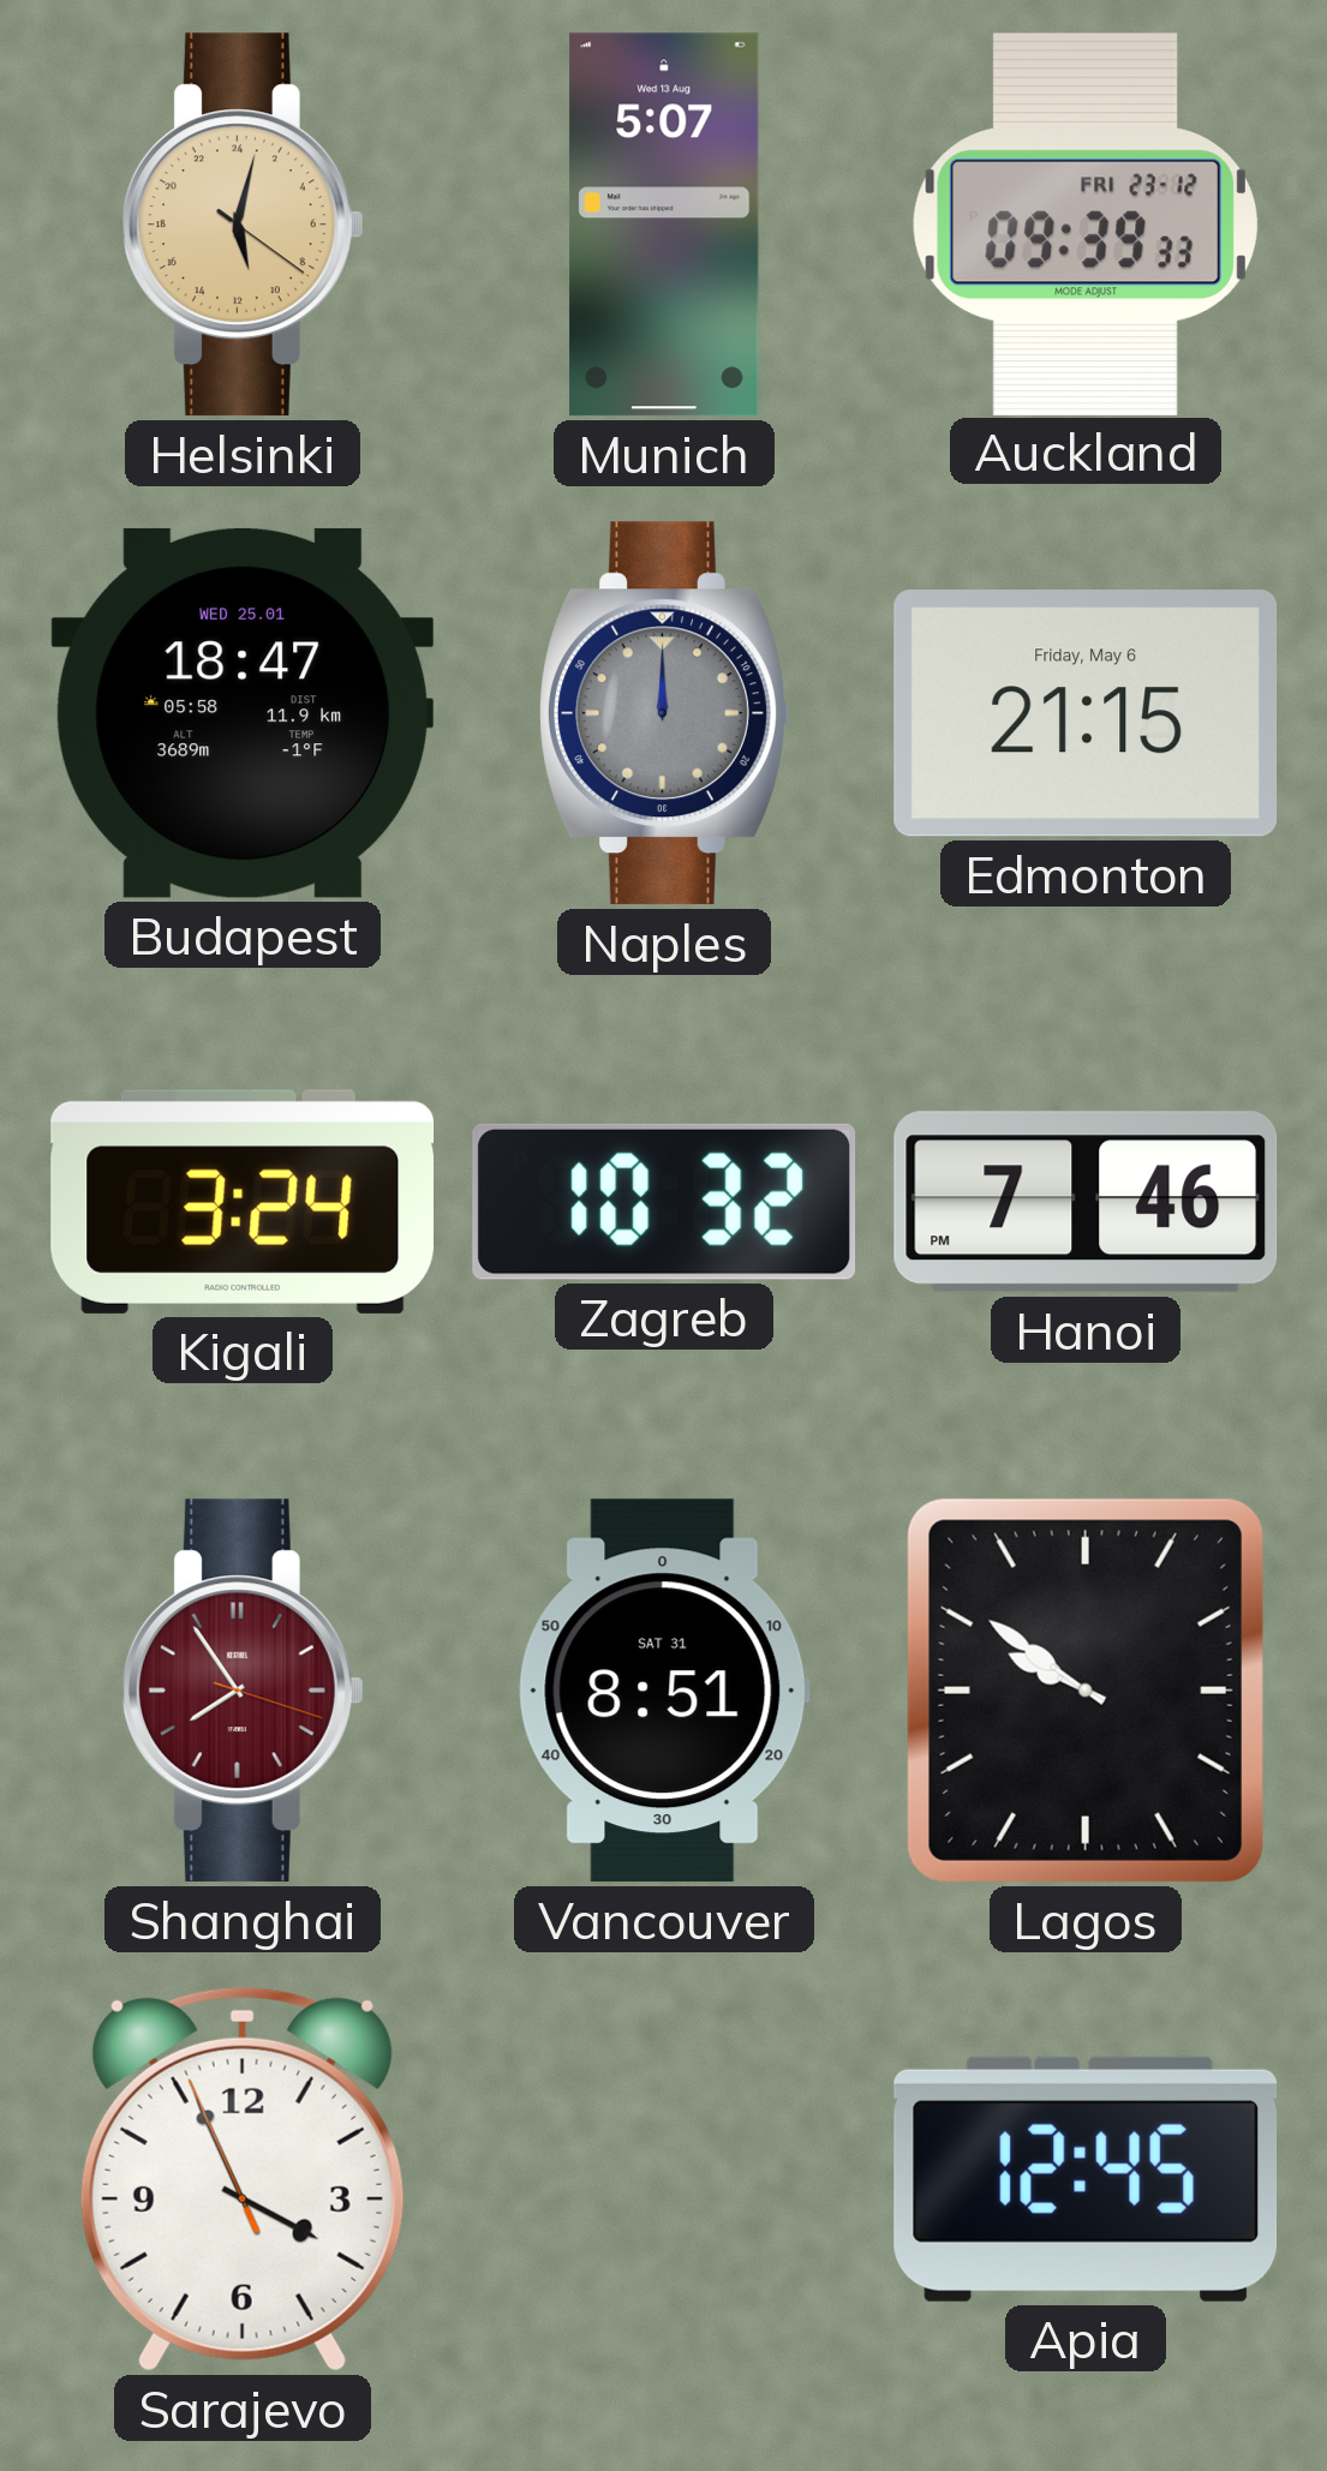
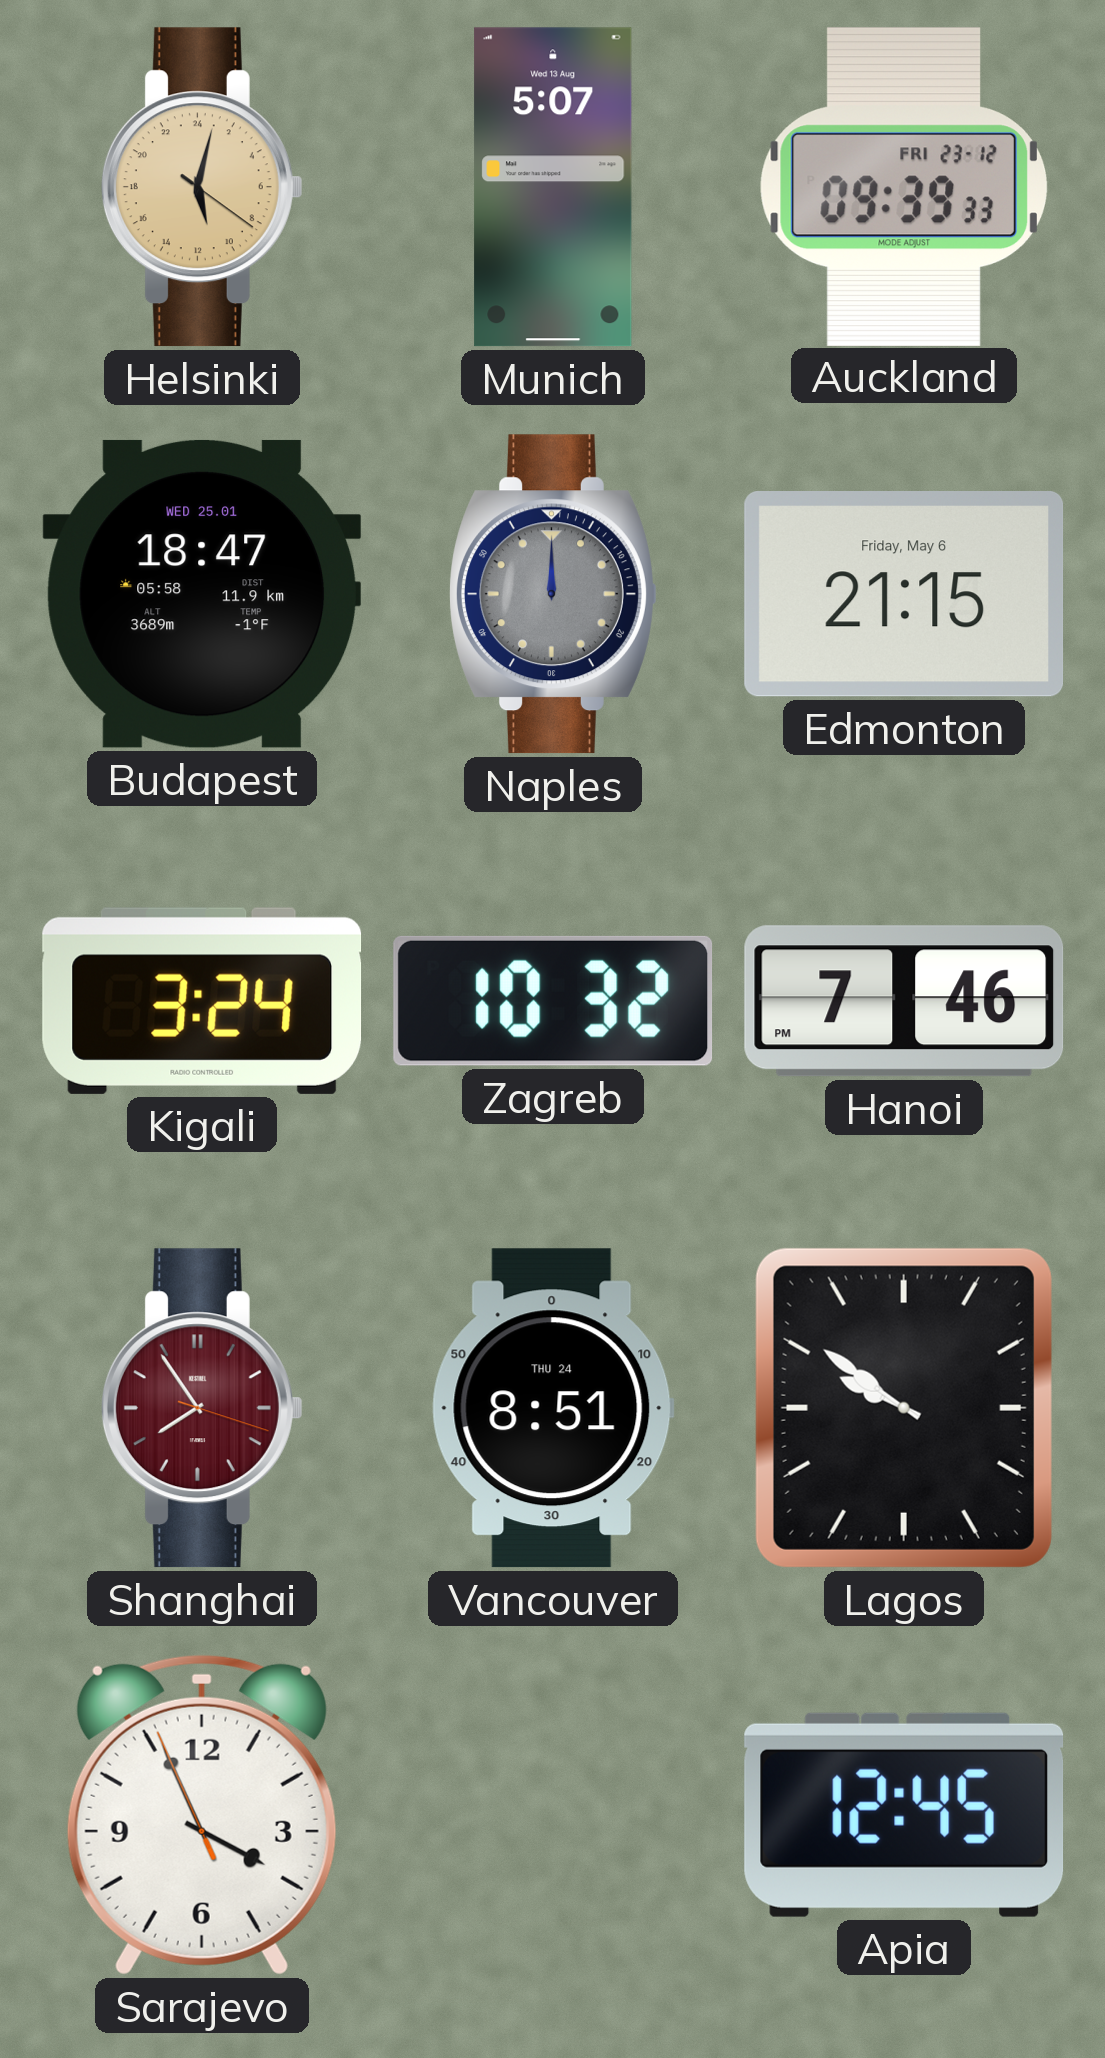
Vancouver date: SAT 31 -> THU 24
